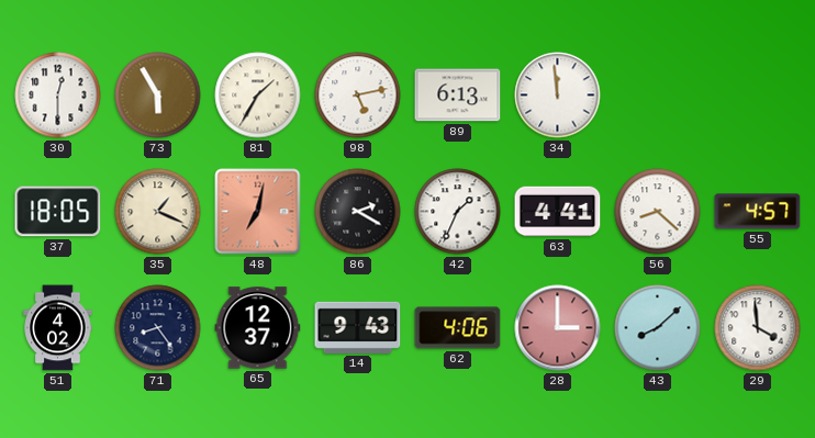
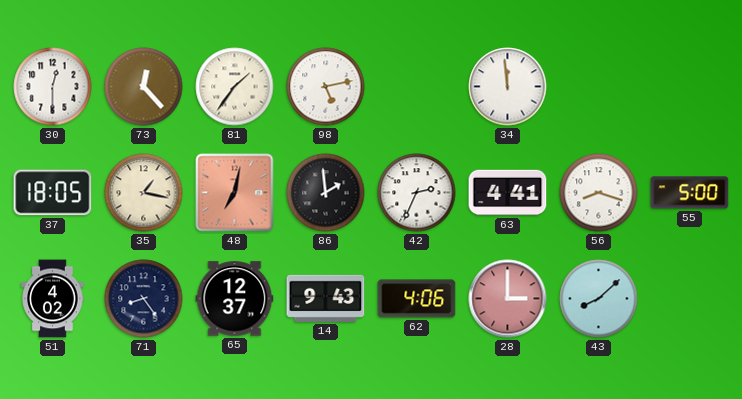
73: 5:55 -> 12:23
81: 1:35 -> 1:36
89: 6:13 -> none
35: 1:19 -> 1:17
86: 2:20 -> 1:59
42: 1:34 -> 2:34
56: 8:22 -> 8:18
55: 4:57 -> 5:00
29: 3:59 -> none
